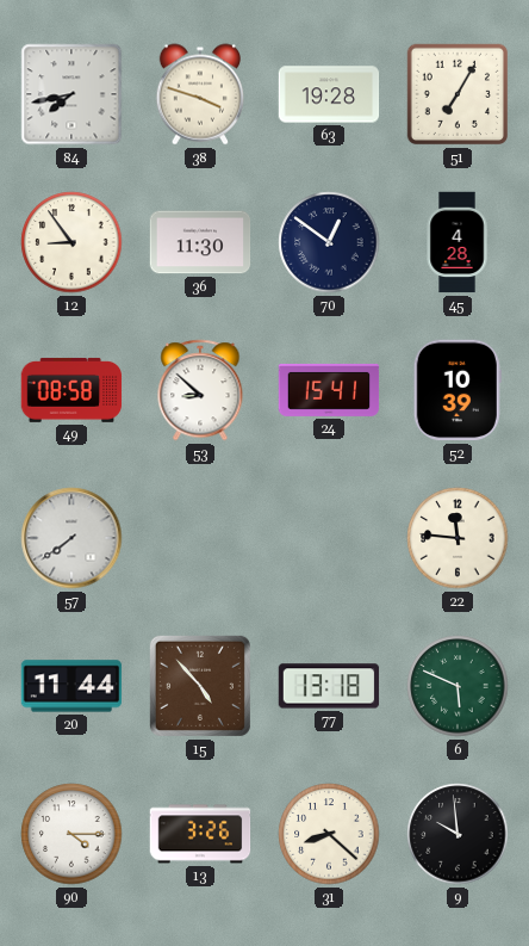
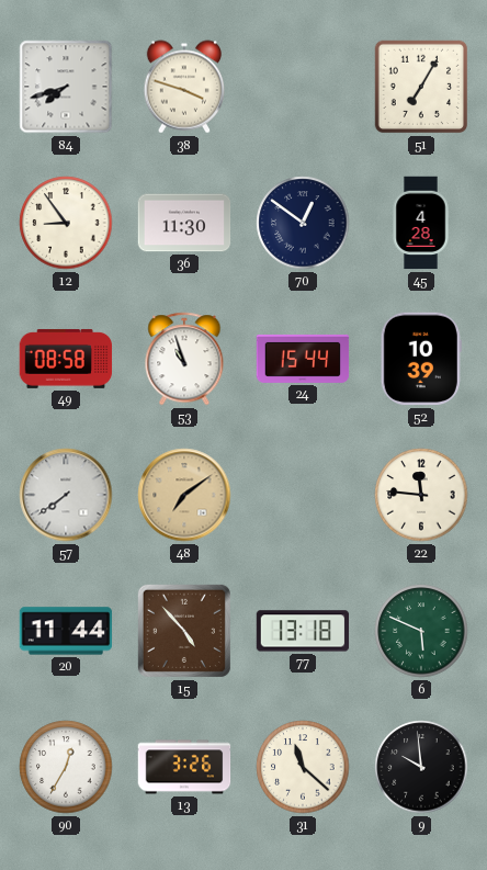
84: 7:43 -> 7:42
63: 19:28 -> none
53: 8:52 -> 10:57
24: 15:41 -> 15:44
48: none -> 7:09
90: 4:15 -> 12:35
31: 8:22 -> 11:22
